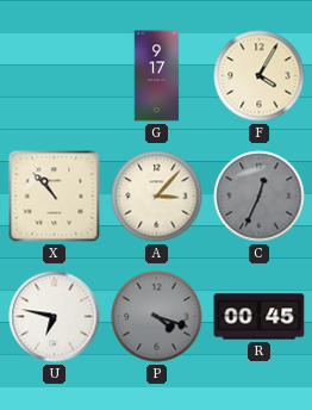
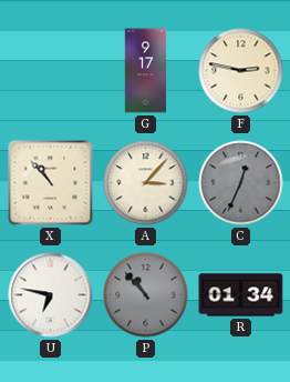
F: 4:05 -> 2:47
P: 4:18 -> 10:53
R: 00:45 -> 01:34
